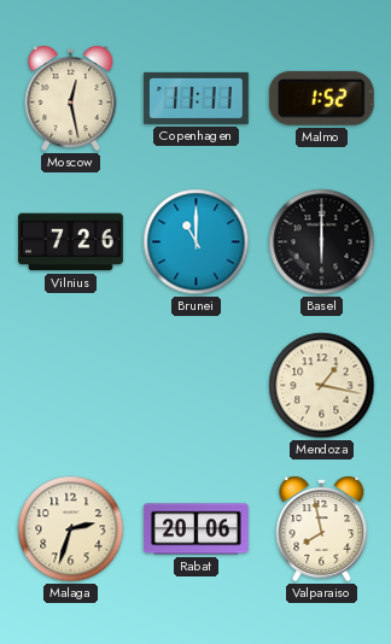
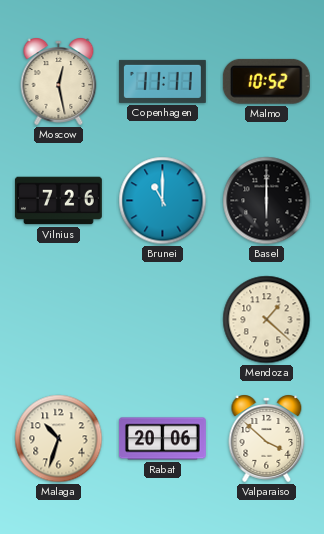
Malmo: 1:52 -> 10:52
Mendoza: 1:17 -> 1:22
Malaga: 2:33 -> 10:33
Valparaiso: 7:58 -> 3:52
